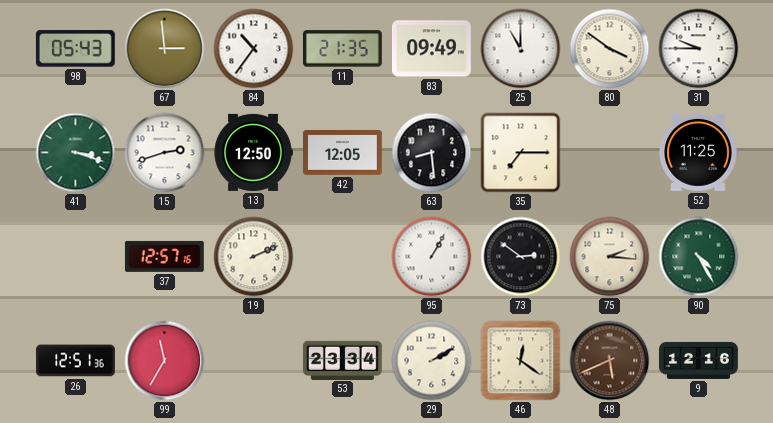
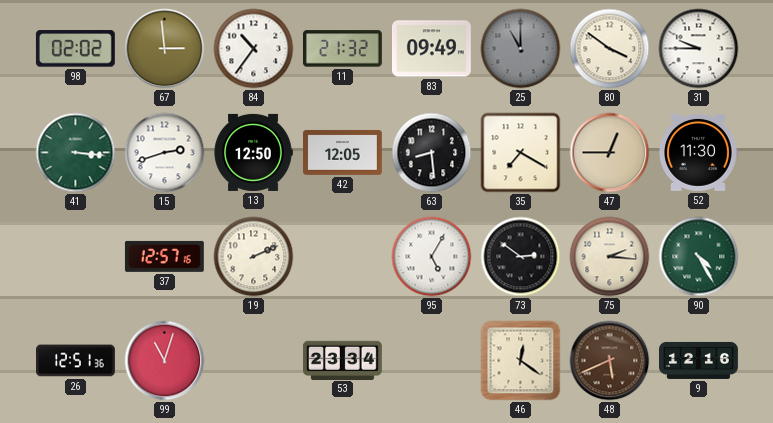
98: 05:43 -> 02:02
11: 21:35 -> 21:32
25 dial: white -> grey
41: 3:18 -> 3:16
35: 7:15 -> 7:20
47: none -> 12:45
52: 11:25 -> 11:30
95: 1:05 -> 5:05
99: 11:35 -> 11:03
29: 2:10 -> none
